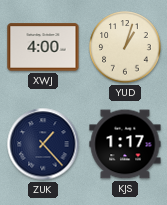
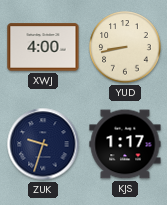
YUD: 1:03 -> 8:43
ZUK: 1:23 -> 9:33
